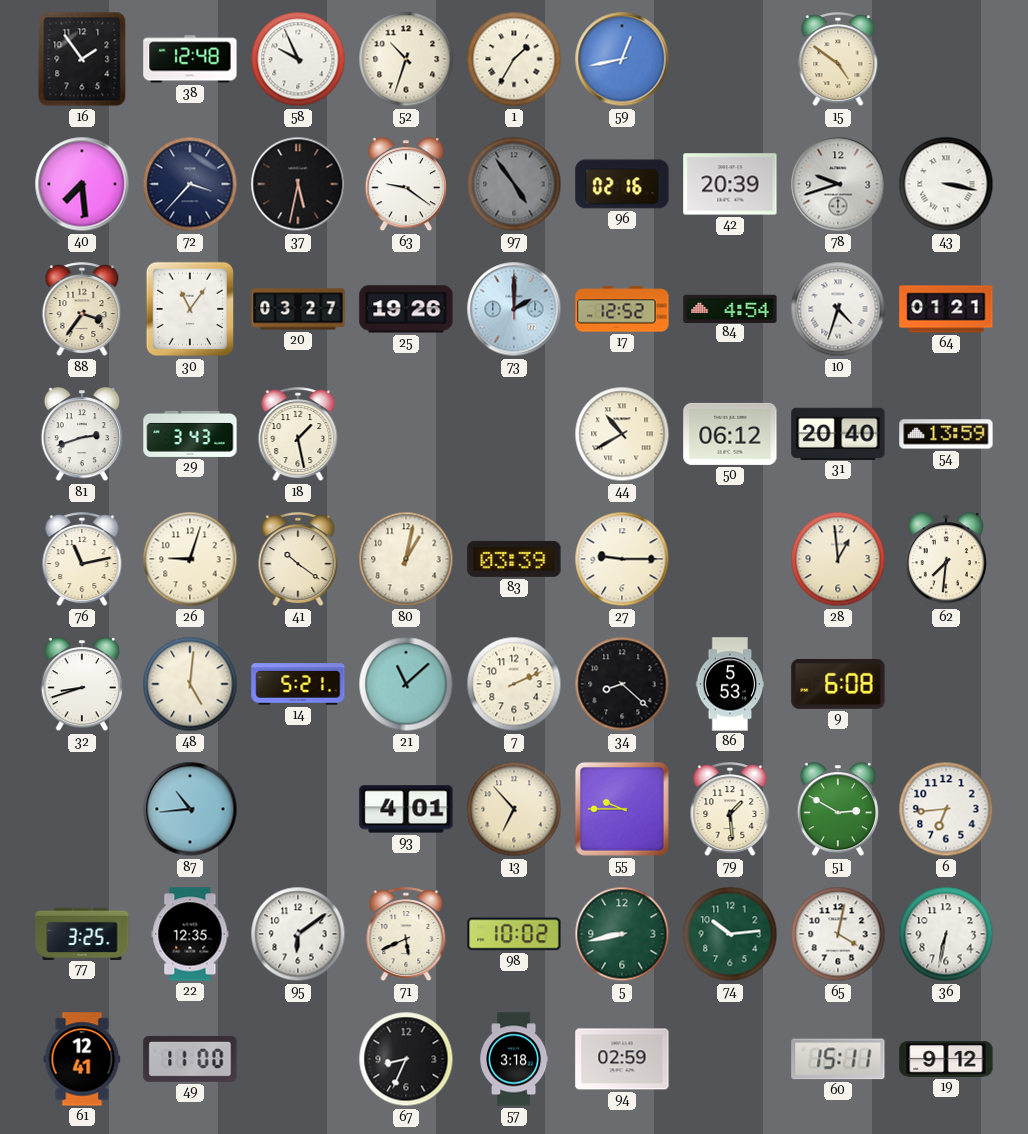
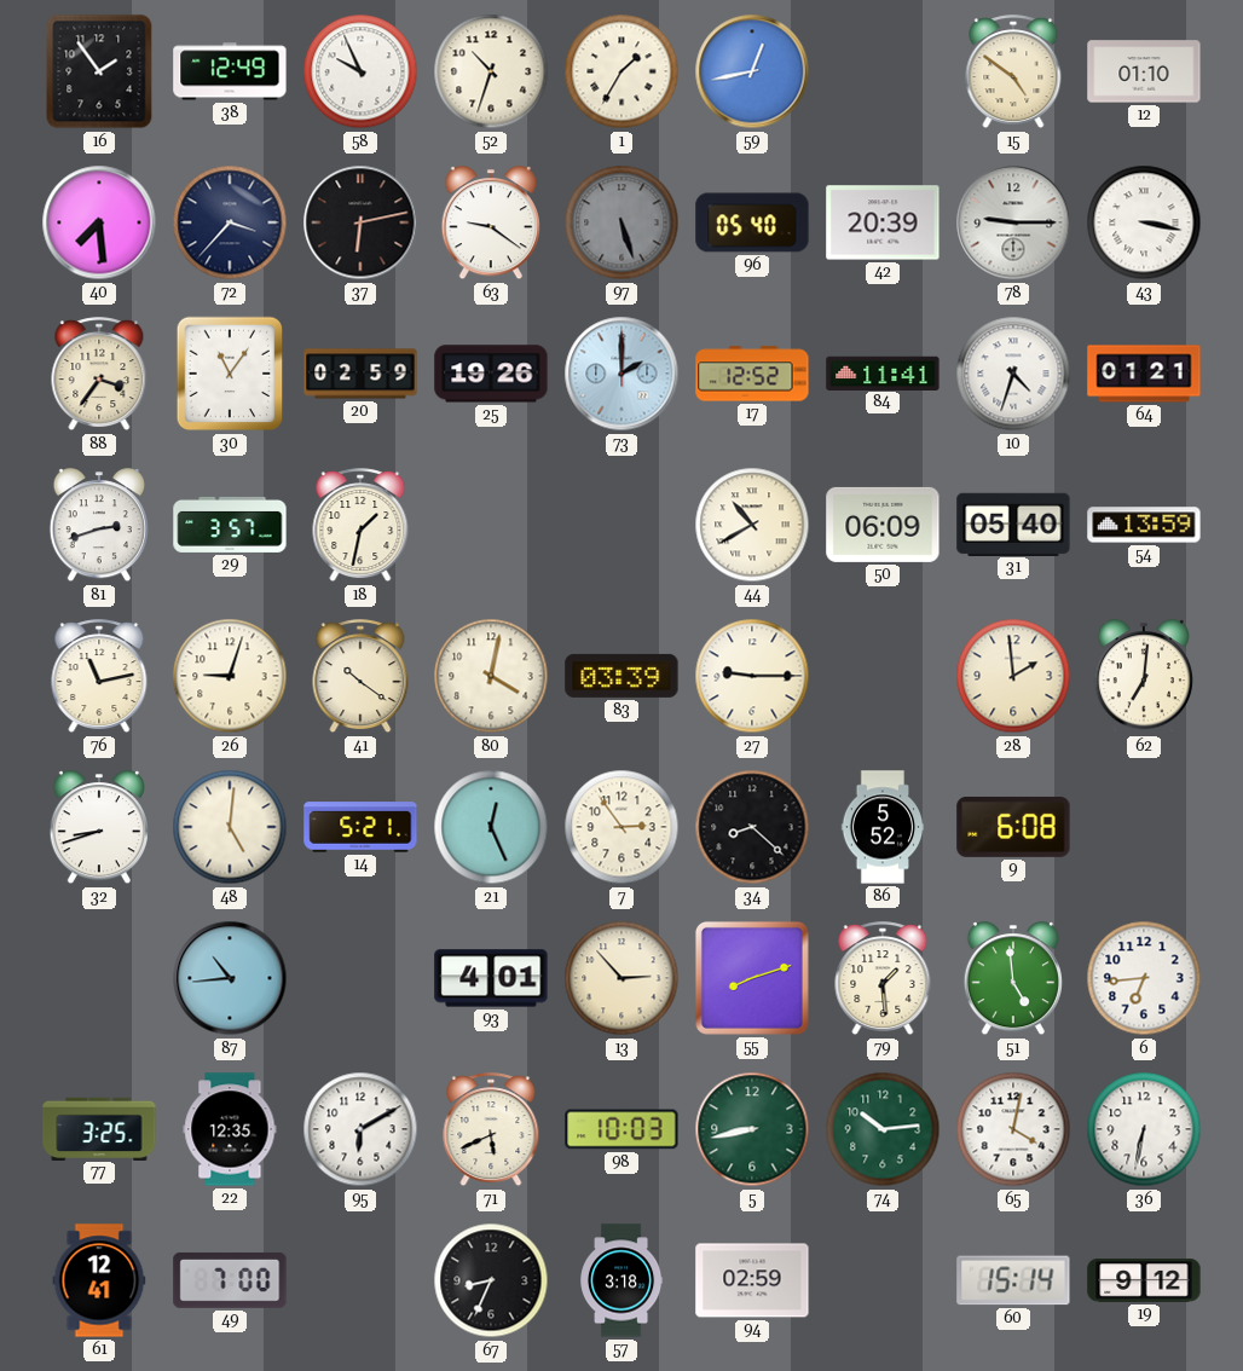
38: 12:48 -> 12:49
12: none -> 01:10
37: 5:32 -> 6:13
97: 4:54 -> 5:27
96: 02:16 -> 05:40
78: 9:42 -> 9:15
20: 03:27 -> 02:59
84: 4:54 -> 11:41
29: 3:43 -> 3:57
18: 1:28 -> 1:32
50: 06:12 -> 06:09
31: 20:40 -> 05:40
80: 1:02 -> 4:02
28: 12:59 -> 1:59
62: 7:31 -> 7:01
21: 11:08 -> 12:26
7: 2:11 -> 2:54
86: 5:53 -> 5:52
13: 6:53 -> 2:53
55: 9:45 -> 8:12
51: 2:50 -> 4:59
95: 6:09 -> 6:10
98: 10:02 -> 10:03
49: 11:00 -> 7:00
60: 15:11 -> 15:14
